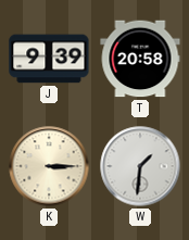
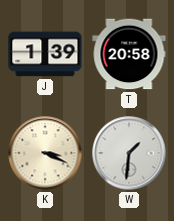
J: 9:39 -> 1:39
K: 3:15 -> 3:19
